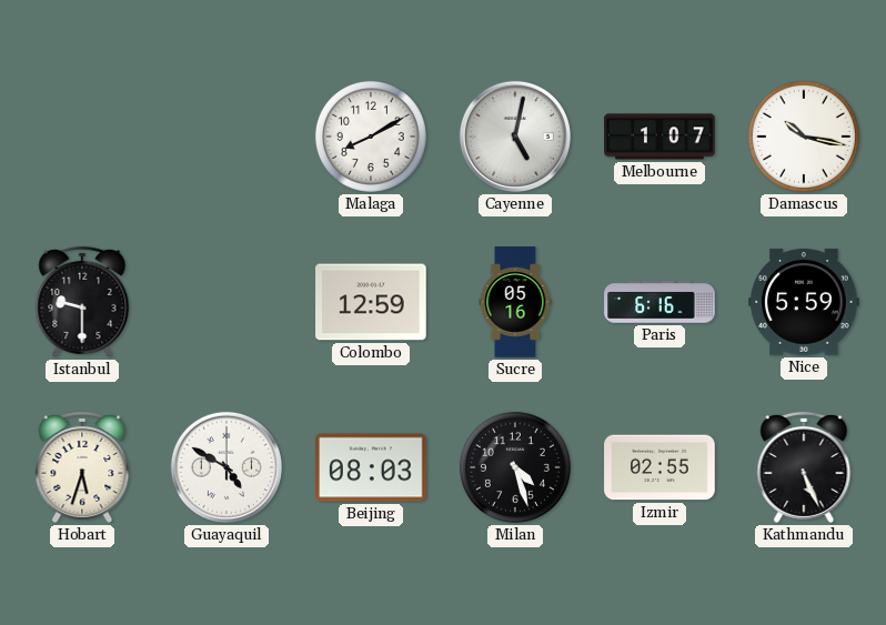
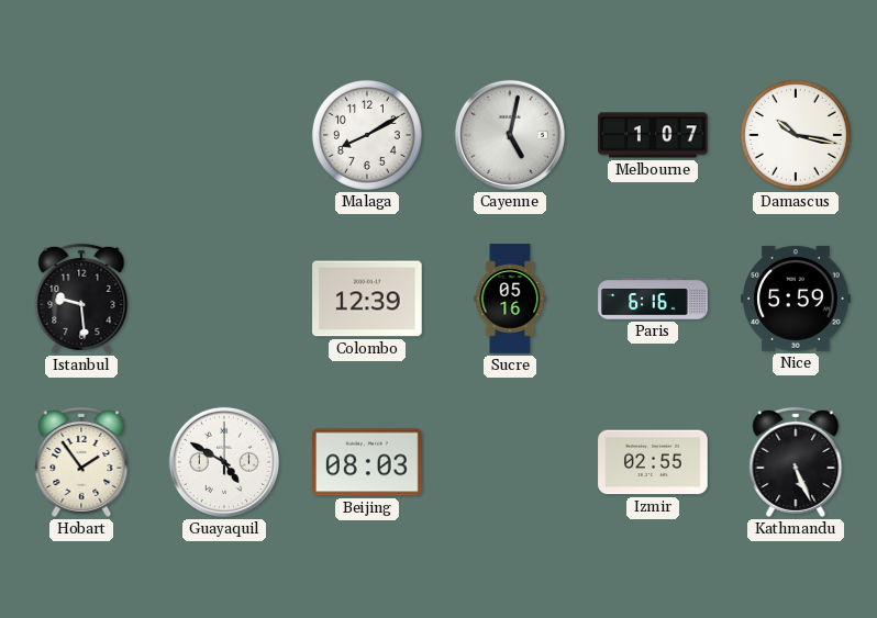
Istanbul: 9:30 -> 9:29
Colombo: 12:59 -> 12:39
Hobart: 5:33 -> 1:54
Milan: 4:27 -> none
